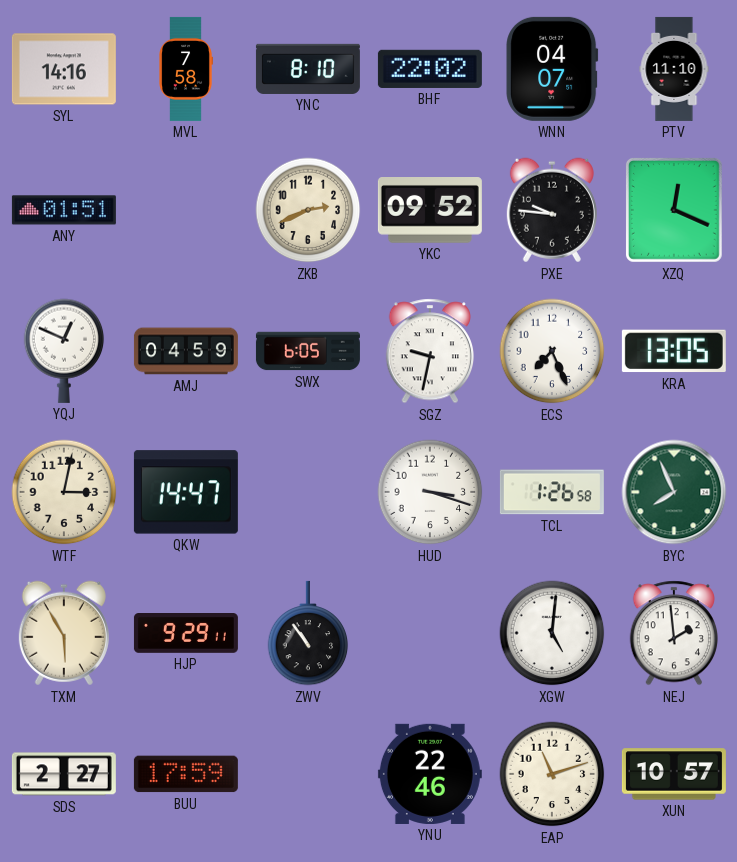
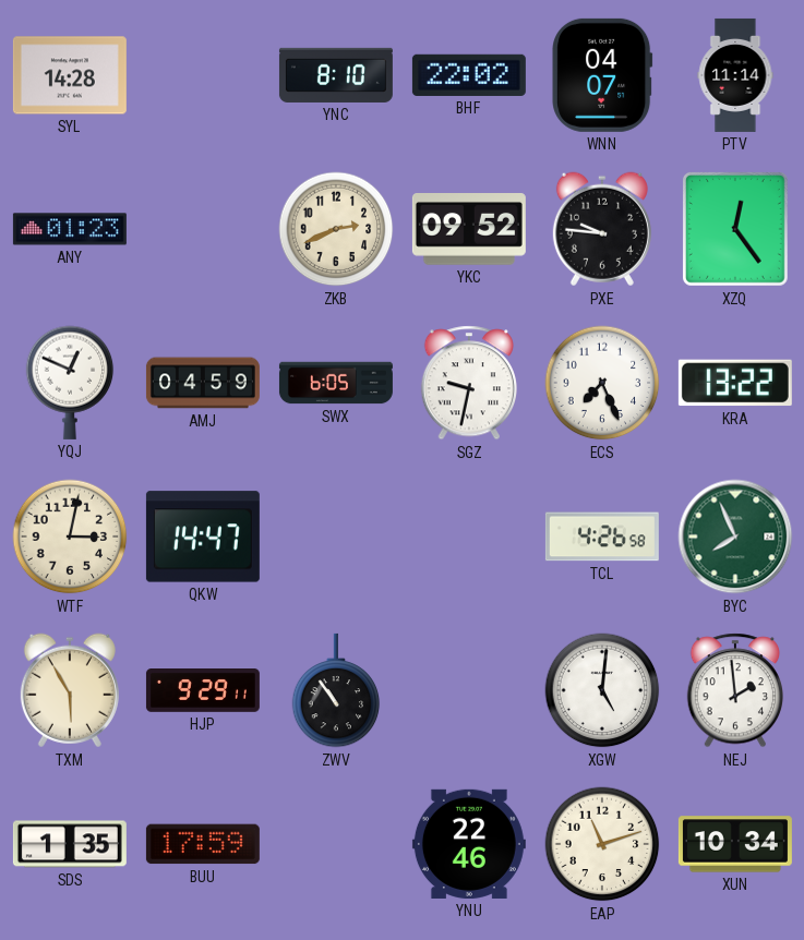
SYL: 14:16 -> 14:28
MVL: 7:58 -> none
PTV: 11:10 -> 11:14
ANY: 01:51 -> 01:23
XZQ: 12:19 -> 12:24
KRA: 13:05 -> 13:22
HUD: 3:18 -> none
TCL: 1:26 -> 4:26
SDS: 2:27 -> 1:35
XUN: 10:57 -> 10:34
